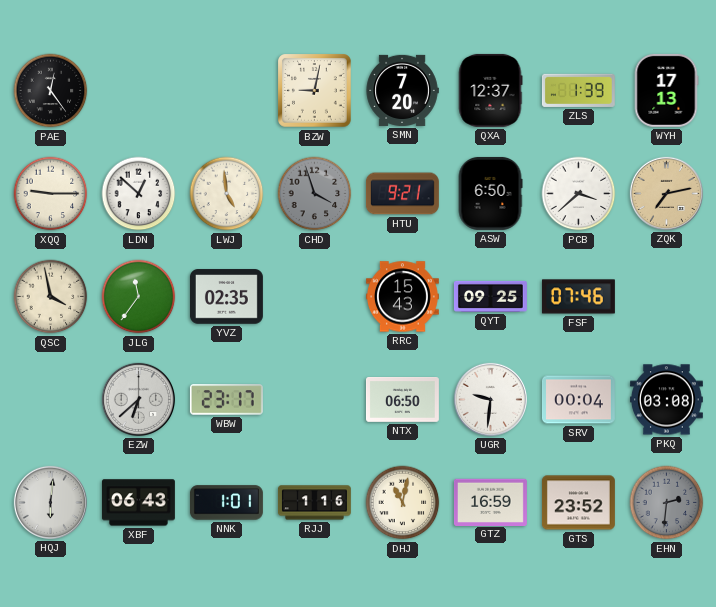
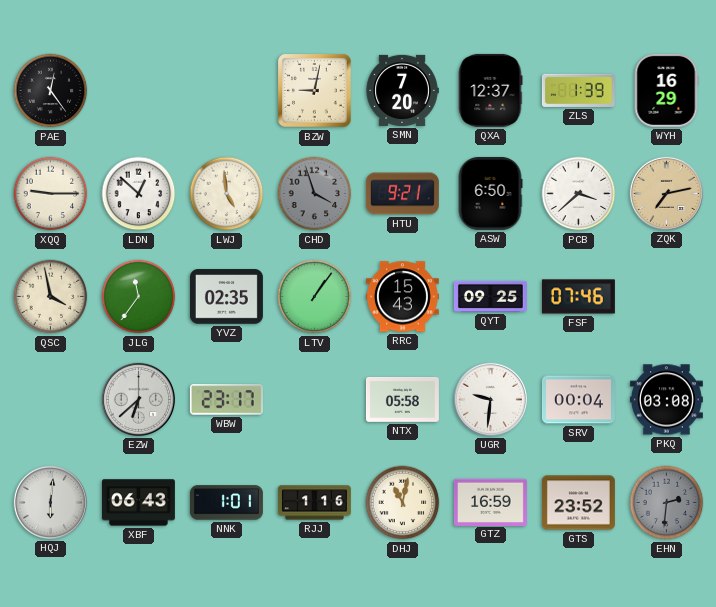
WYH: 17:13 -> 16:29
LTV: none -> 1:06
NTX: 06:50 -> 05:58
